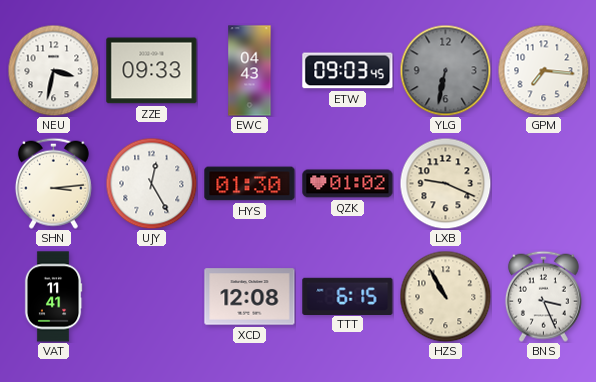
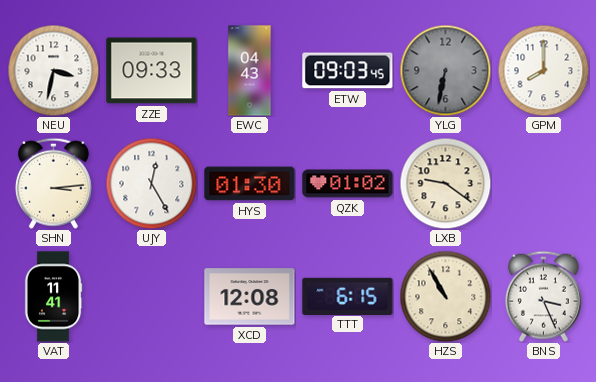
GPM: 7:16 -> 8:00
LXB: 9:19 -> 9:21
